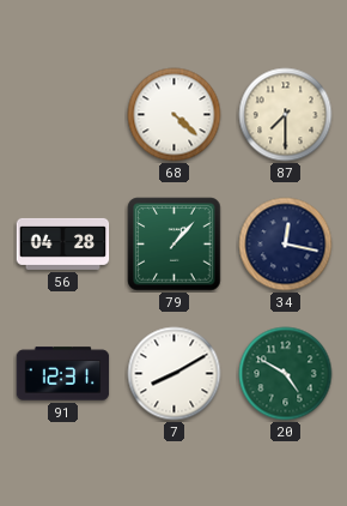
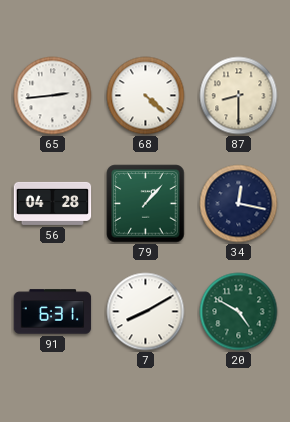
65: none -> 2:44
87: 7:30 -> 8:30
91: 12:31 -> 6:31
